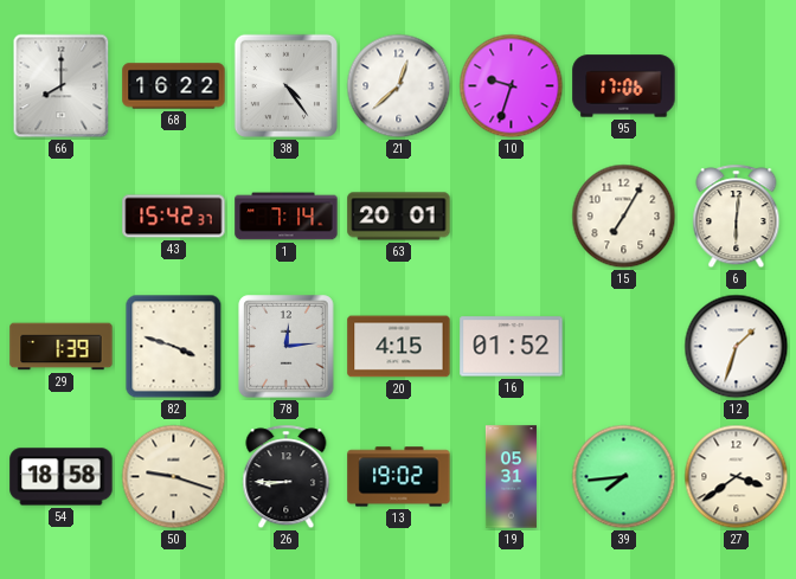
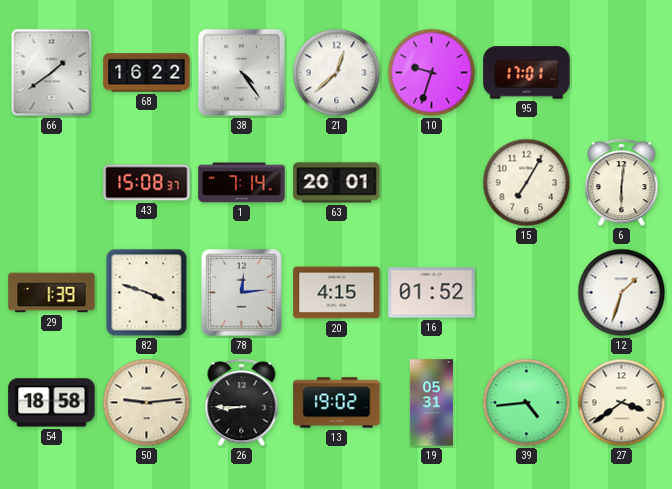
66: 8:00 -> 1:39
95: 17:06 -> 17:01
43: 15:42 -> 15:08
50: 9:18 -> 9:14
39: 7:44 -> 4:44
